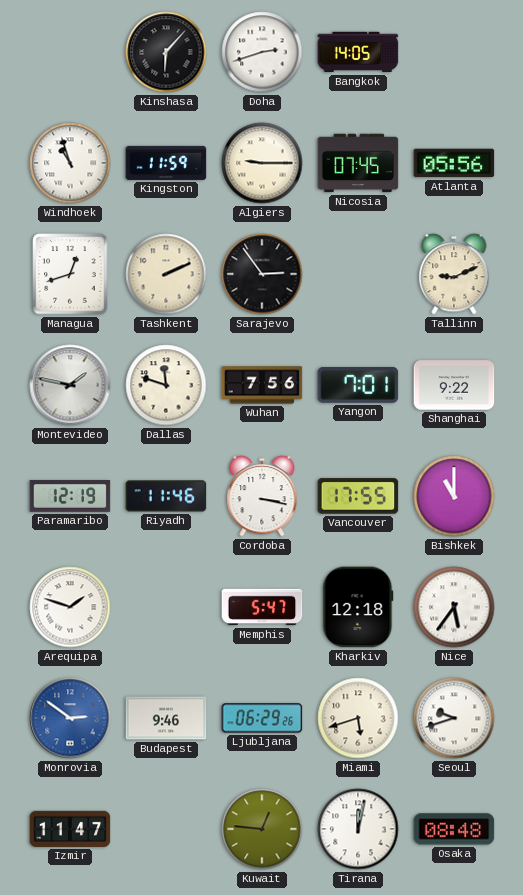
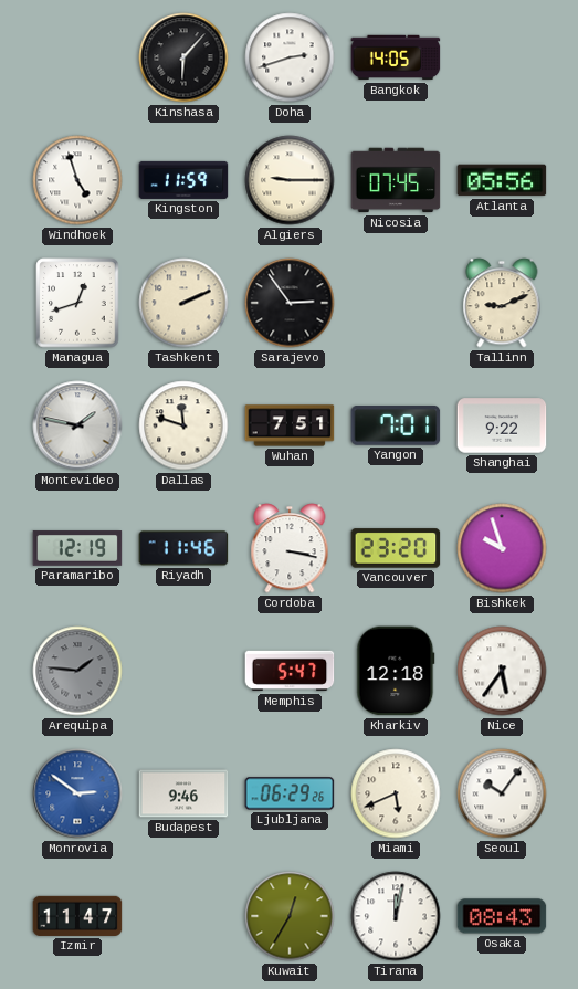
Windhoek: 10:57 -> 4:57
Wuhan: 7:56 -> 7:51
Vancouver: 17:55 -> 23:20
Bishkek: 11:00 -> 9:57
Arequipa: 1:48 -> 1:46
Arequipa dial: white -> grey
Miami: 5:42 -> 5:41
Seoul: 9:42 -> 10:06
Kuwait: 12:46 -> 12:35
Osaka: 08:48 -> 08:43
